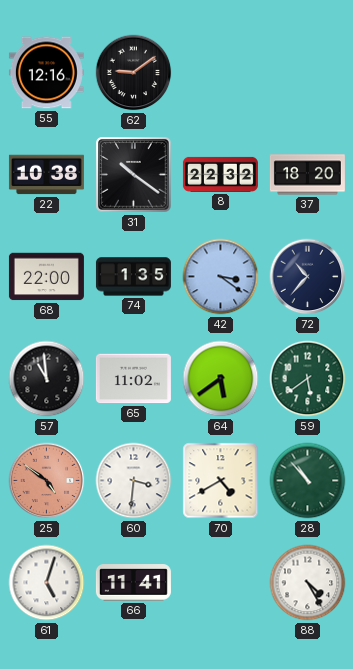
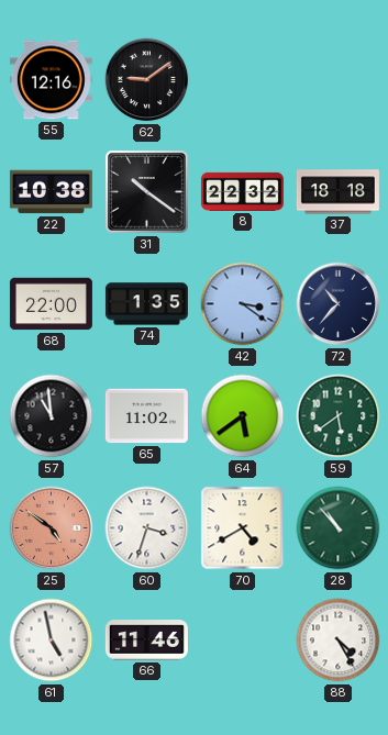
37: 18:20 -> 18:18
60: 3:31 -> 3:33
61: 5:03 -> 4:58
66: 11:41 -> 11:46
